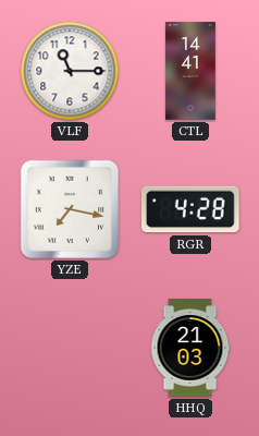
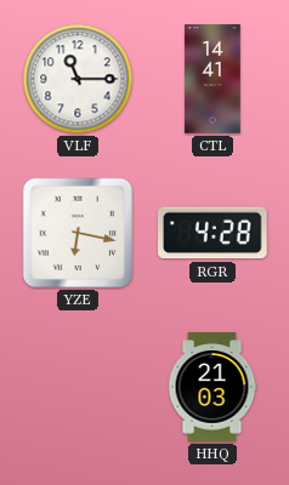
YZE: 7:17 -> 6:17
